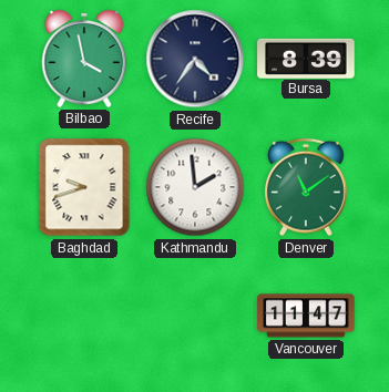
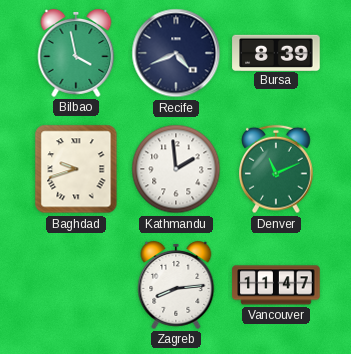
Recife: 4:36 -> 4:41
Denver: 11:09 -> 11:11
Zagreb: none -> 8:14
